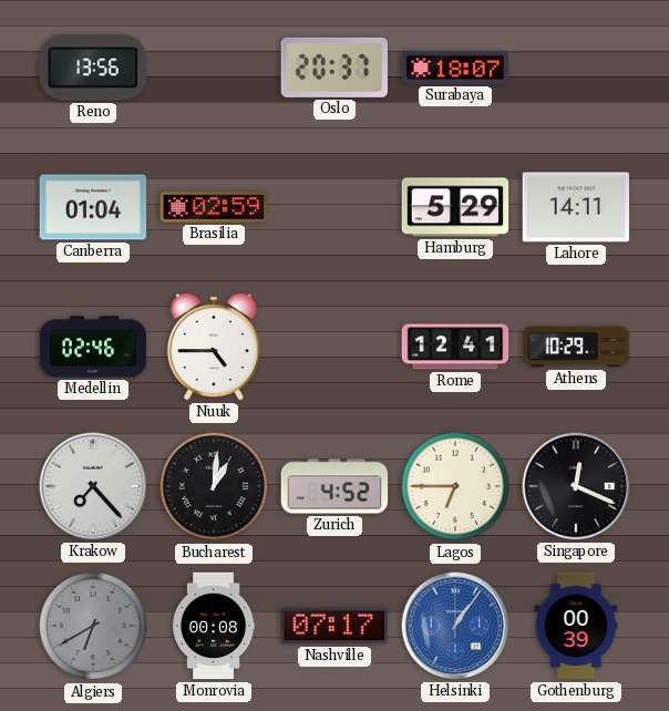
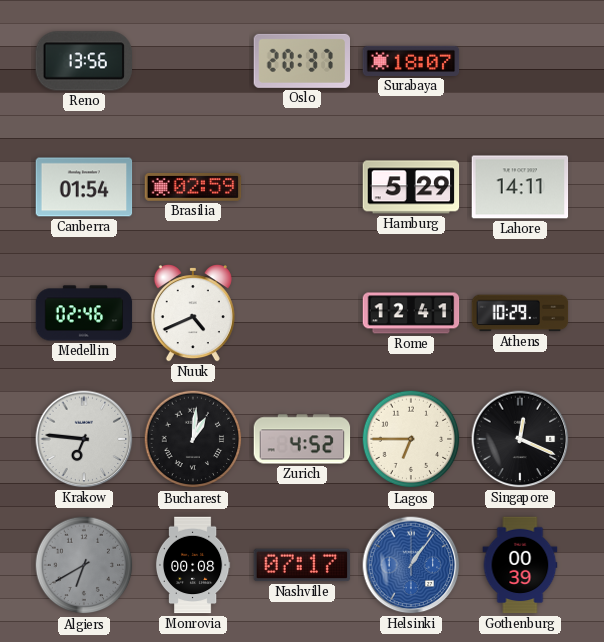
Canberra: 01:04 -> 01:54
Nuuk: 4:45 -> 4:41
Krakow: 7:23 -> 6:46
